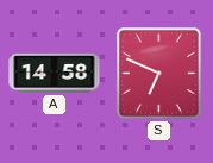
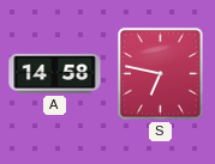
S: 6:49 -> 6:47
